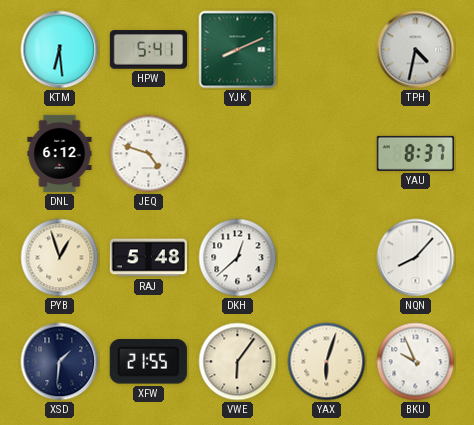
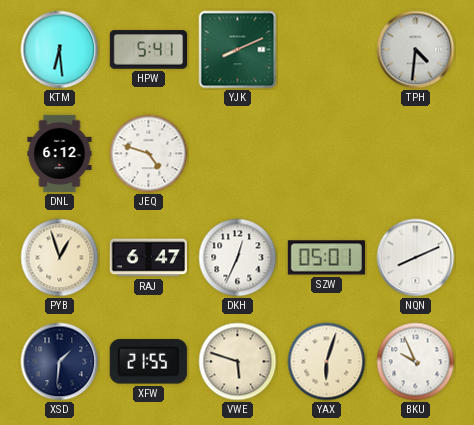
TPH: 4:32 -> 4:31
YAU: 8:37 -> none
RAJ: 5:48 -> 6:47
DKH: 12:38 -> 12:34
SZW: none -> 05:01
NQN: 8:07 -> 8:11
VWE: 6:06 -> 5:48
